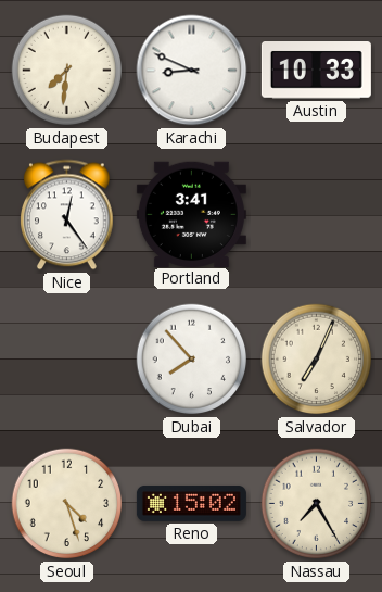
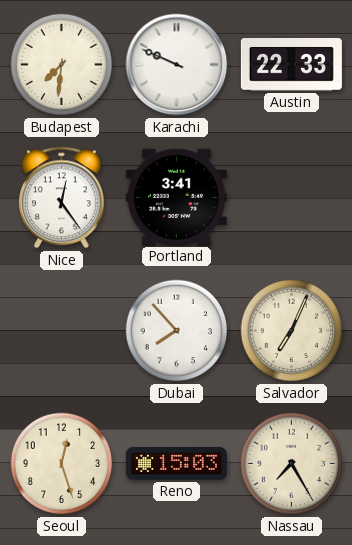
Karachi: 8:49 -> 9:49
Austin: 10:33 -> 22:33
Seoul: 4:27 -> 12:27
Reno: 15:02 -> 15:03
